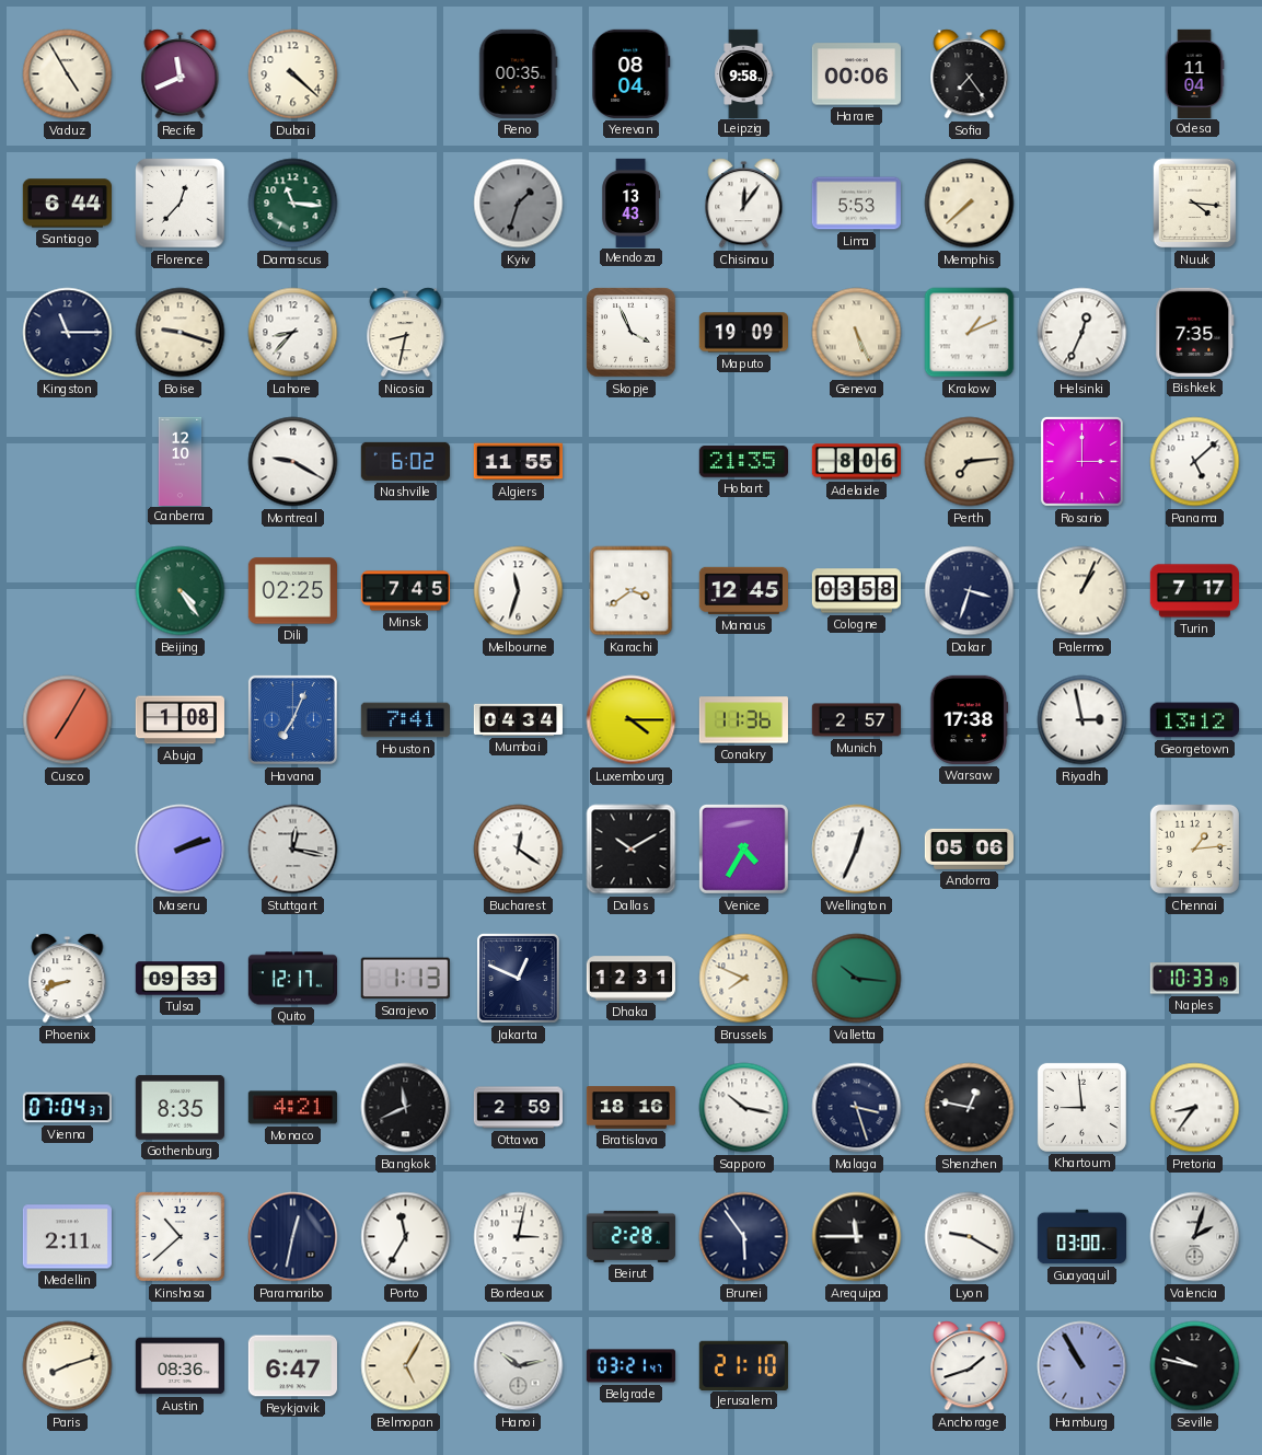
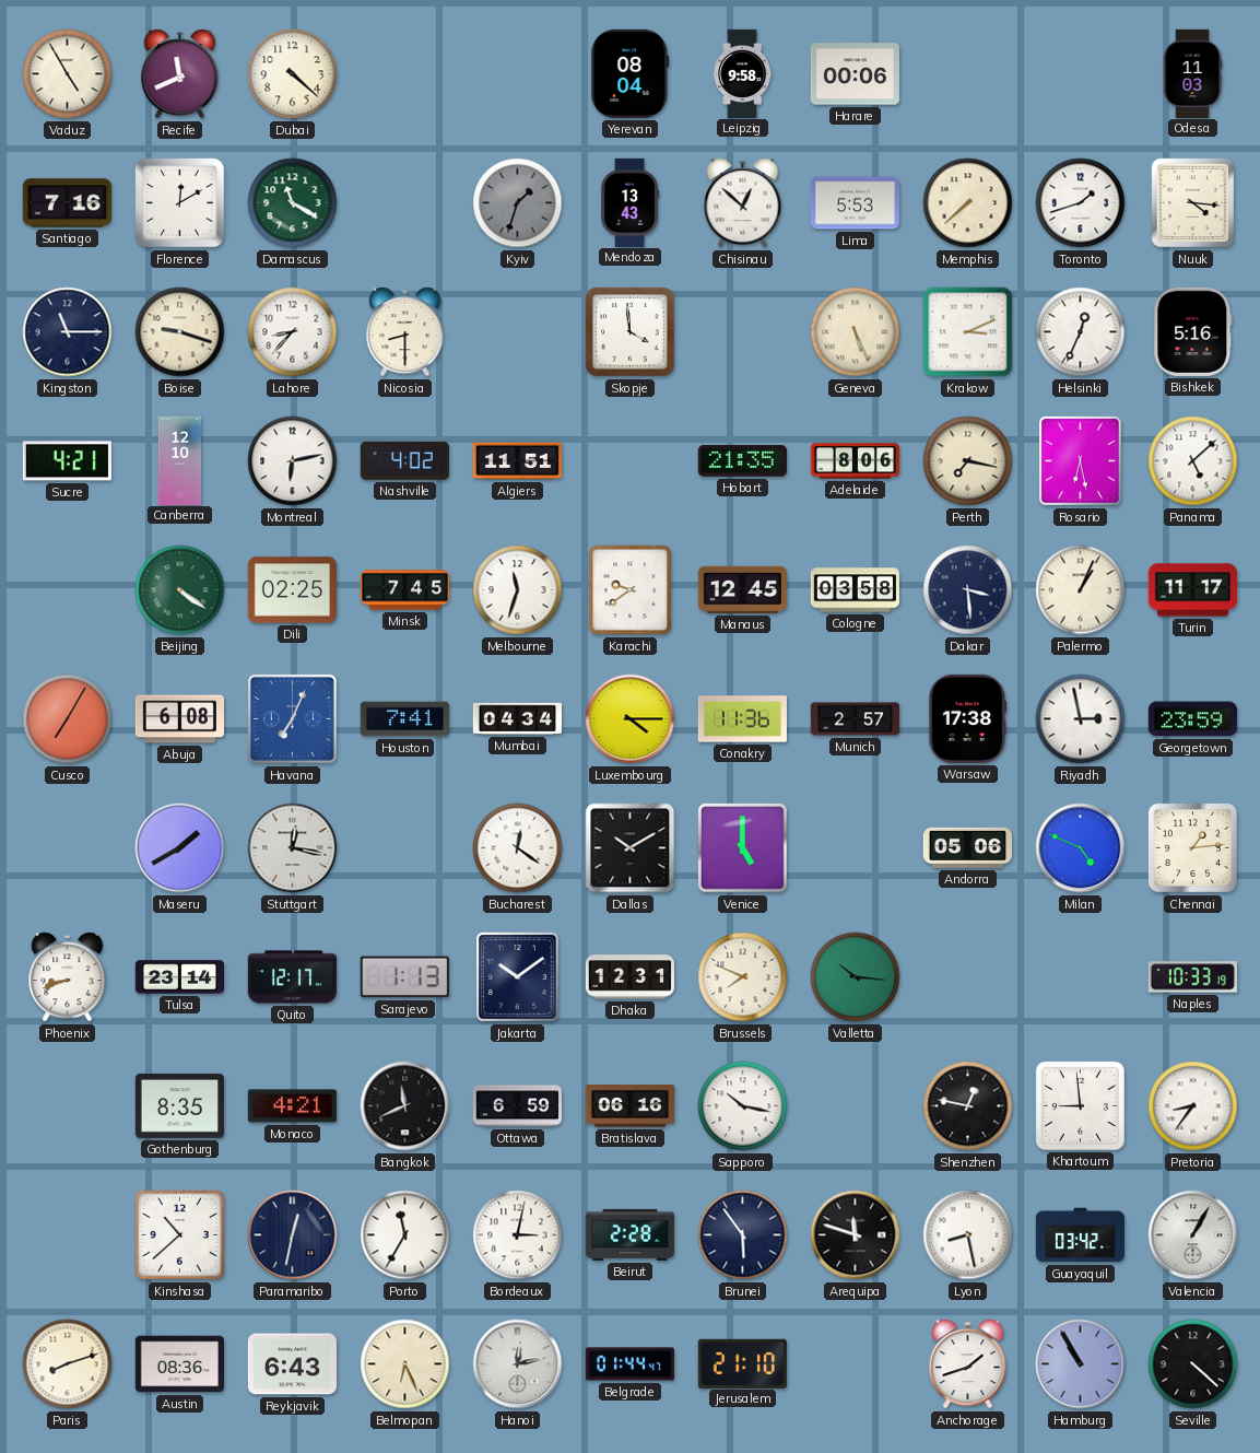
Reno: 00:35 -> none
Sofia: 7:24 -> none
Odesa: 11:04 -> 11:03
Santiago: 6:44 -> 7:16
Florence: 12:37 -> 12:10
Damascus: 11:16 -> 11:20
Chisinau: 12:06 -> 12:52
Toronto: none -> 1:42
Nicosia: 8:32 -> 8:30
Skopje: 3:56 -> 3:59
Maputo: 19:09 -> none
Krakow: 1:11 -> 3:11
Bishkek: 7:35 -> 5:16
Sucre: none -> 4:21
Montreal: 9:20 -> 6:13
Nashville: 6:02 -> 4:02
Algiers: 11:55 -> 11:51
Perth: 7:14 -> 7:17
Rosario: 3:00 -> 6:28
Beijing: 4:24 -> 4:21
Karachi: 3:39 -> 9:39
Dakar: 3:33 -> 3:29
Turin: 7:17 -> 11:17
Abuja: 1:08 -> 6:08
Georgetown: 13:12 -> 23:59
Maseru: 2:12 -> 1:40
Venice: 4:35 -> 5:00
Wellington: 12:34 -> none
Milan: none -> 4:49
Tulsa: 09:33 -> 23:14
Jakarta: 12:49 -> 10:09
Vienna: 07:04 -> none
Ottawa: 2:59 -> 6:59
Bratislava: 18:16 -> 06:16
Malaga: 3:27 -> none
Medellin: 2:11 -> none
Arequipa: 11:45 -> 11:48
Lyon: 9:20 -> 8:28
Guayaquil: 03:00 -> 03:42
Valencia: 2:03 -> 1:05
Reykjavik: 6:47 -> 6:43
Belmopan: 5:05 -> 6:26
Hanoi: 10:13 -> 12:13
Belgrade: 03:21 -> 01:44
Seville: 9:47 -> 4:22
